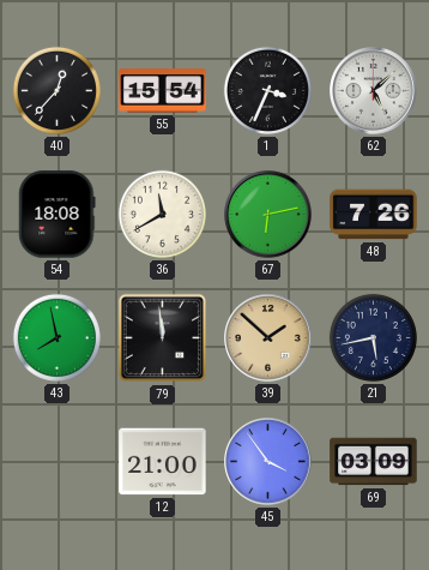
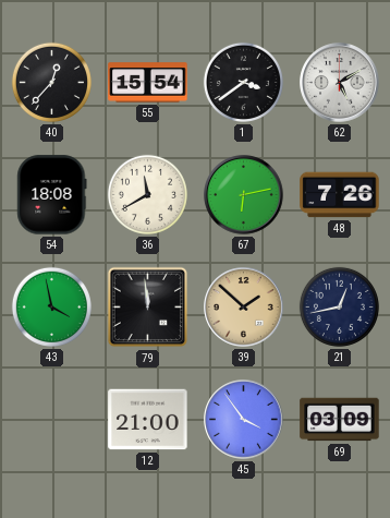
1: 3:34 -> 3:39
62: 5:08 -> 5:10
43: 7:58 -> 3:58
21: 5:43 -> 12:43
